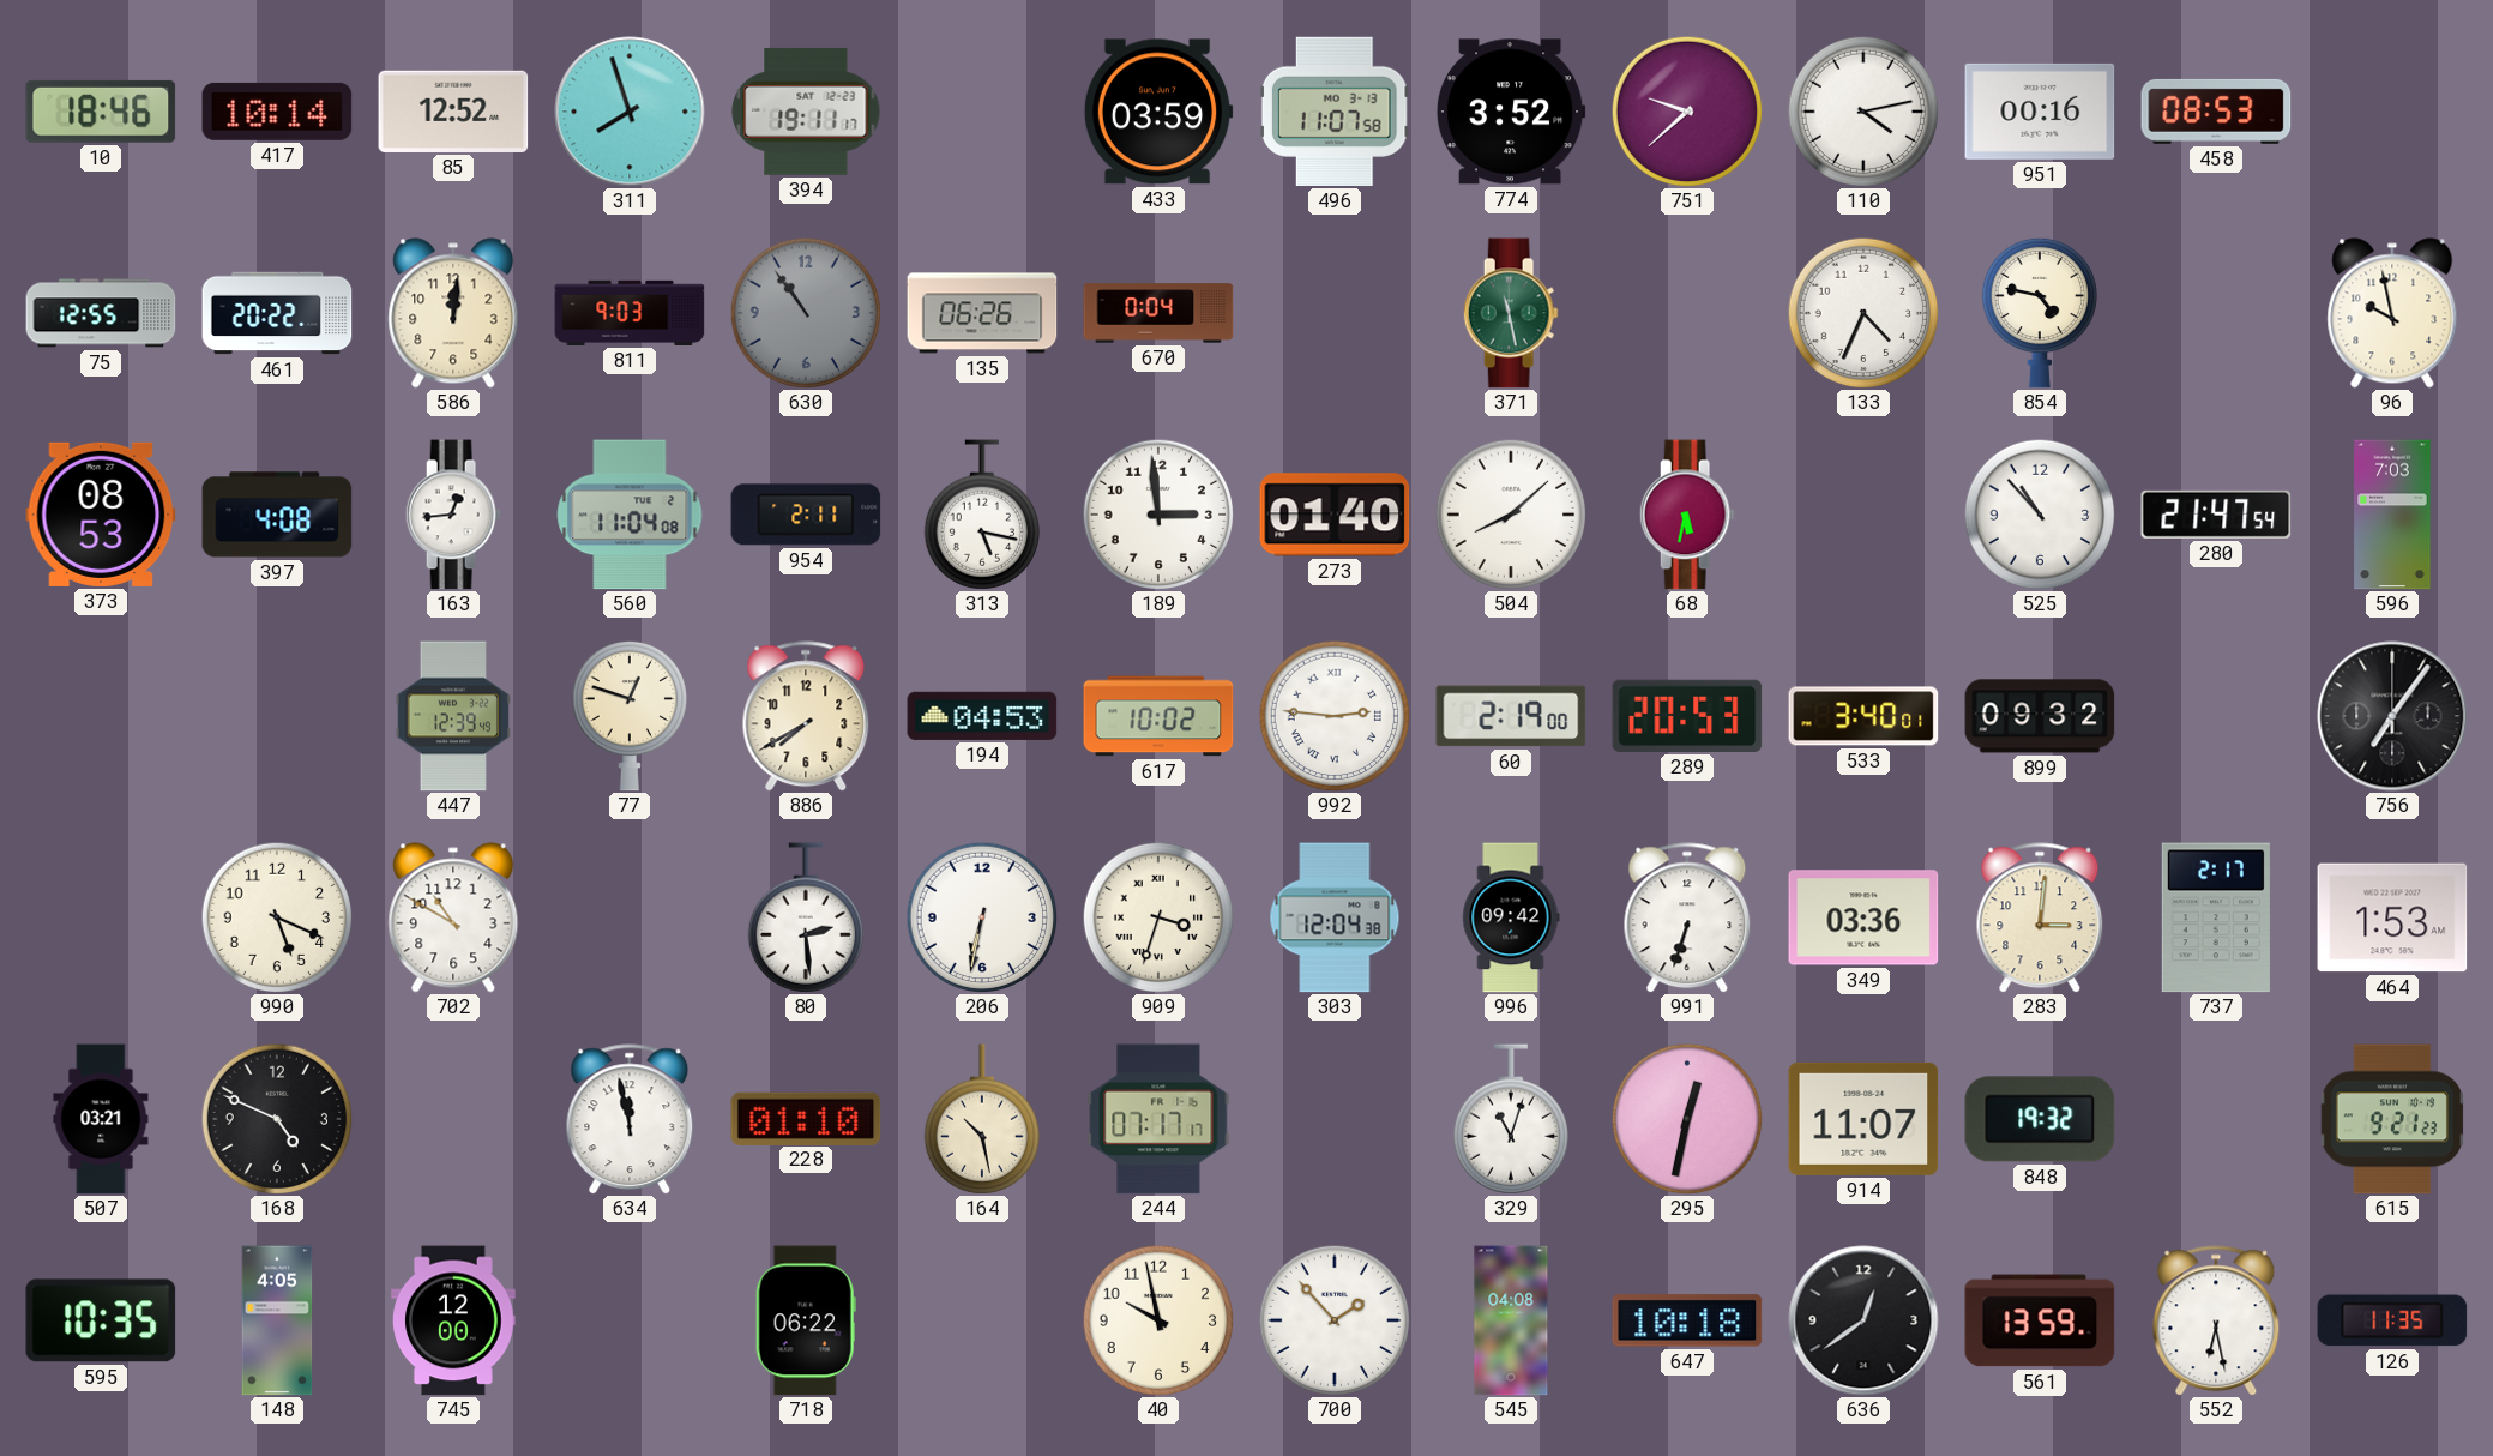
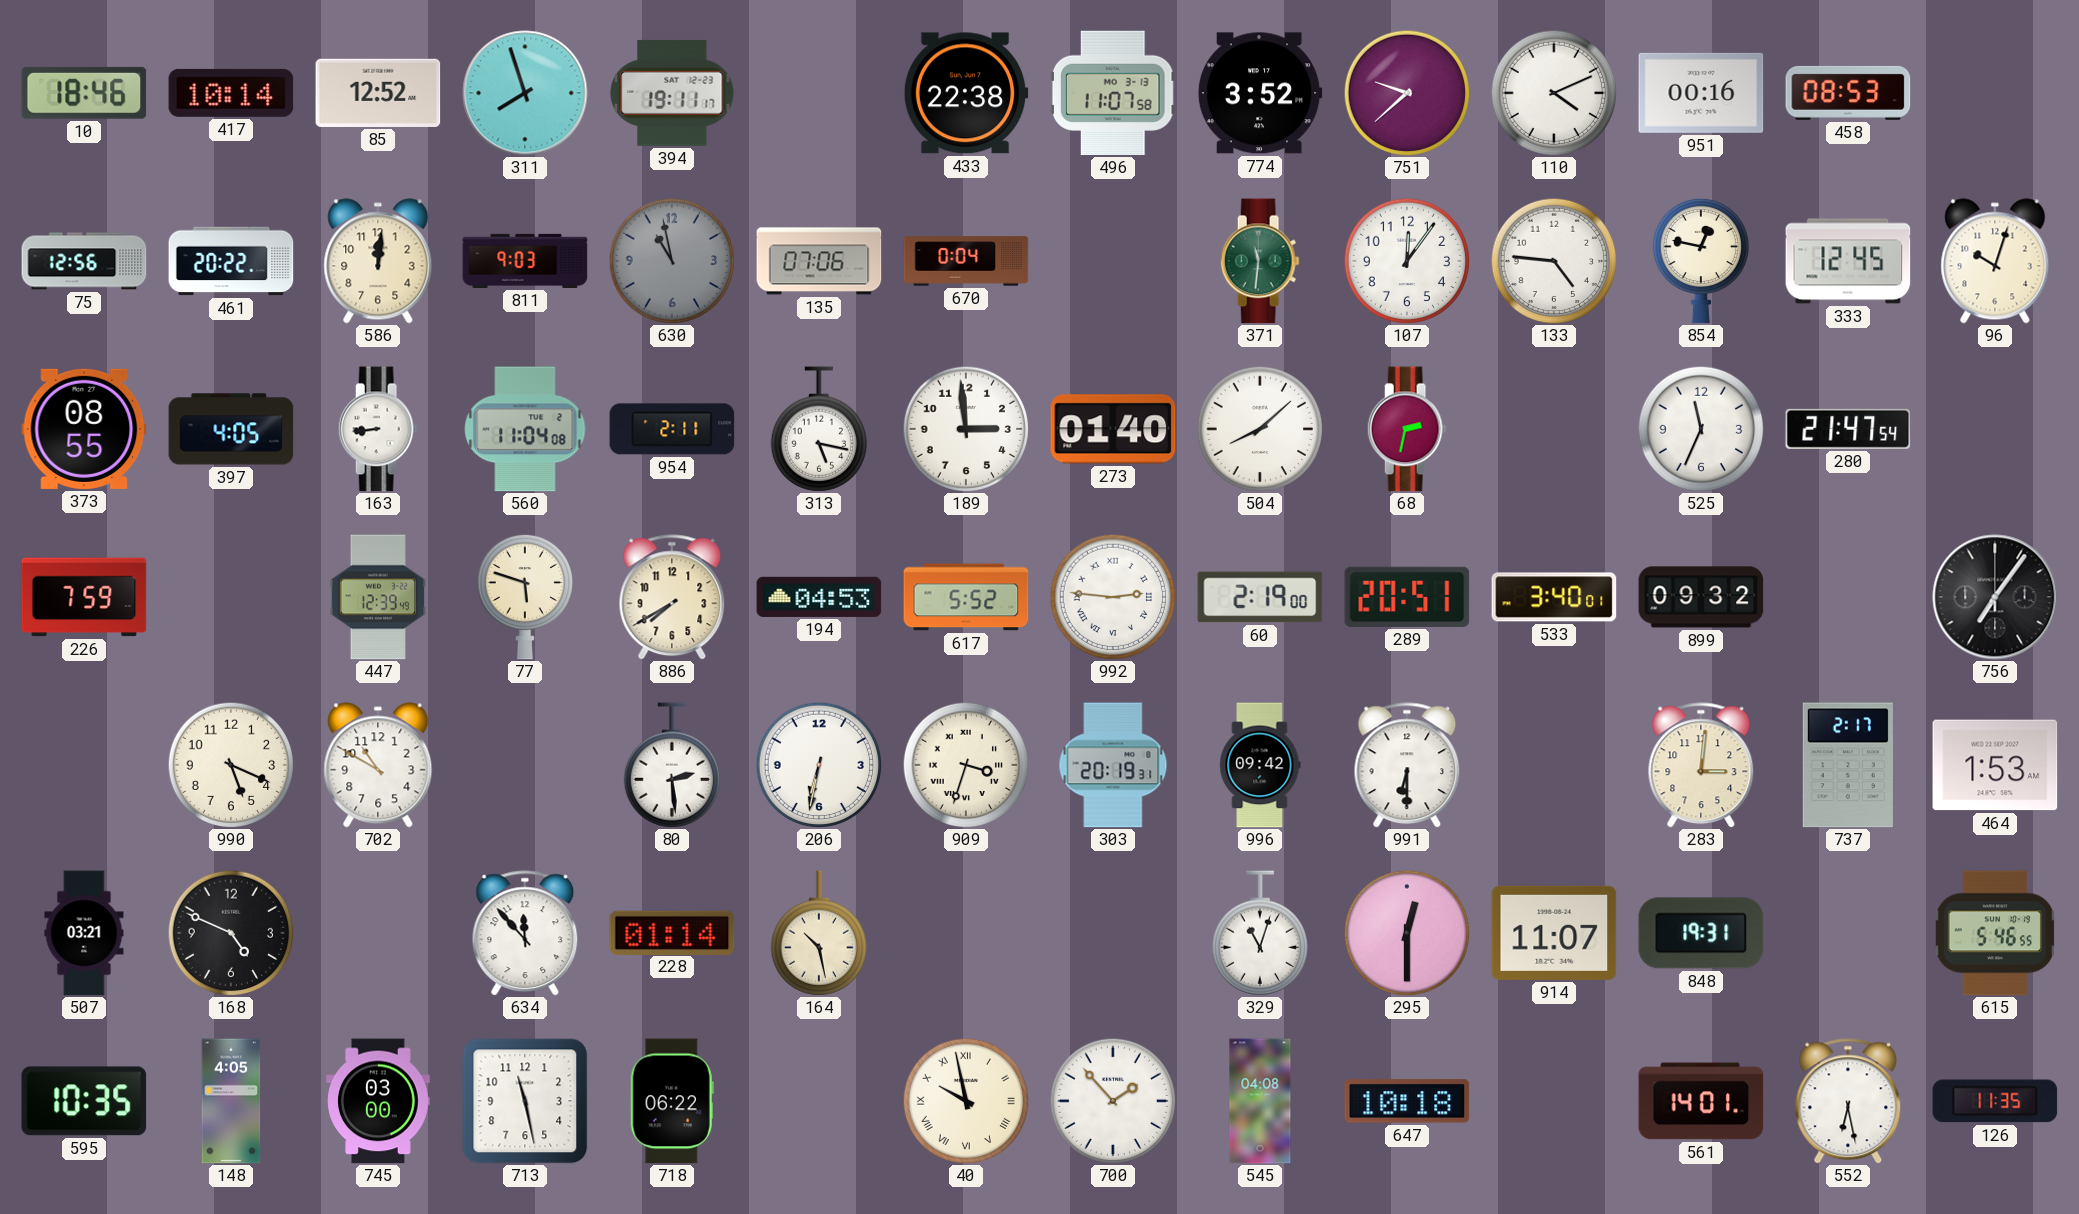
433: 03:59 -> 22:38
110: 4:13 -> 4:11
75: 12:55 -> 12:56
630: 10:54 -> 10:58
135: 06:26 -> 07:06
371: 11:28 -> 11:31
107: none -> 12:06
133: 4:34 -> 4:46
854: 4:47 -> 12:47
333: none -> 12:45
96: 9:58 -> 10:03
373: 08:53 -> 08:55
397: 4:08 -> 4:05
163: 12:44 -> 8:44
68: 5:32 -> 2:32
525: 10:53 -> 11:34
596: 7:03 -> none
226: none -> 7:59
77: 12:48 -> 5:48
617: 10:02 -> 5:52
289: 20:53 -> 20:51
303: 12:04 -> 20:19
991: 6:33 -> 6:30
349: 03:36 -> none
634: 11:58 -> 11:53
228: 01:10 -> 01:14
244: 07:17 -> none
295: 12:32 -> 12:30
848: 19:32 -> 19:31
615: 9:21 -> 5:46
745: 12:00 -> 03:00
713: none -> 11:28
40 numerals: Arabic -> Roman
636: 12:39 -> none
561: 13:59 -> 14:01
